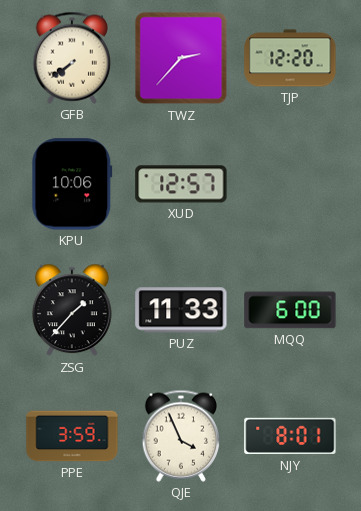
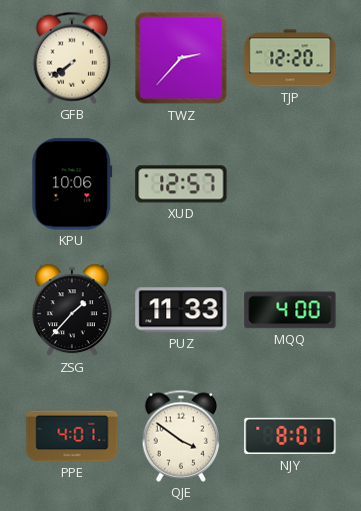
MQQ: 6:00 -> 4:00
PPE: 3:59 -> 4:01
QJE: 3:56 -> 3:51
